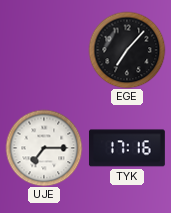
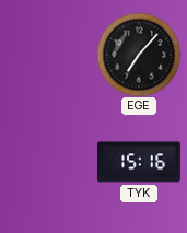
UJE: 7:15 -> none
TYK: 17:16 -> 15:16
